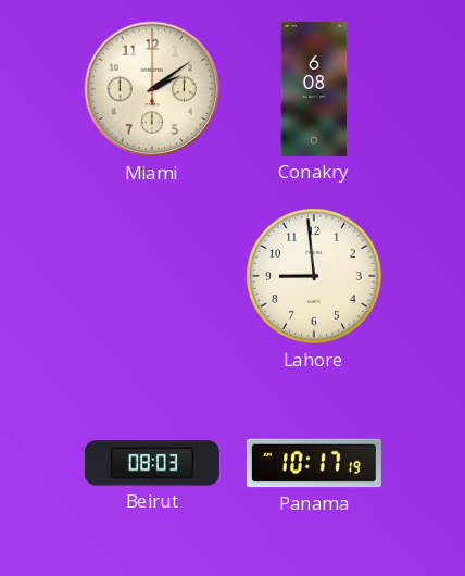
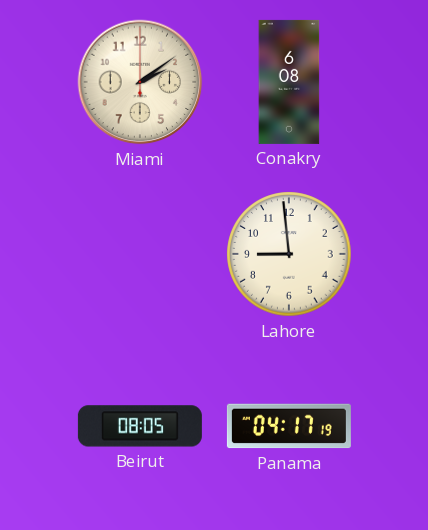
Beirut: 08:03 -> 08:05
Panama: 10:17 -> 04:17
